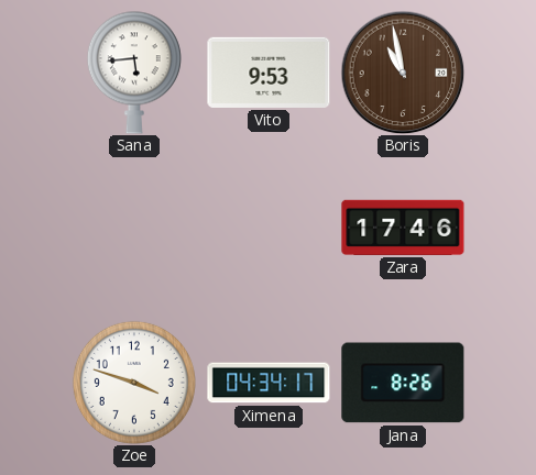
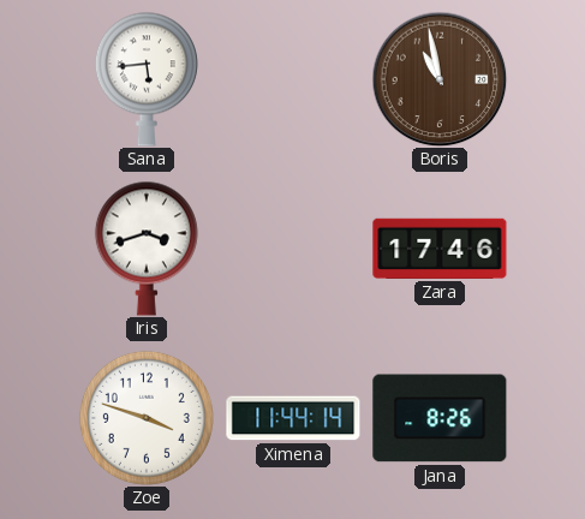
Vito: 9:53 -> none
Iris: none -> 3:42
Ximena: 04:34 -> 11:44
